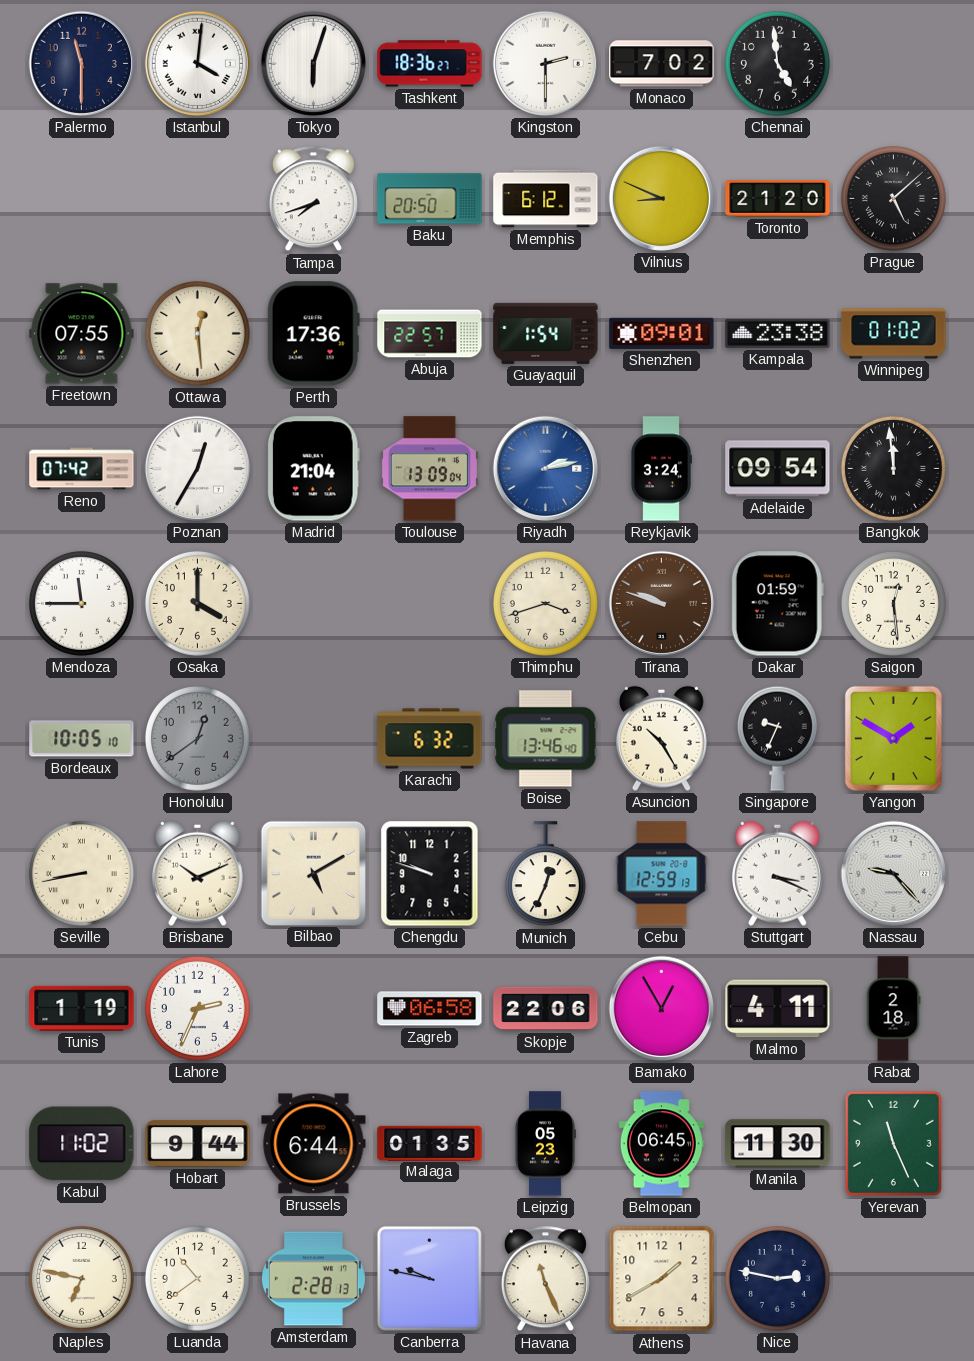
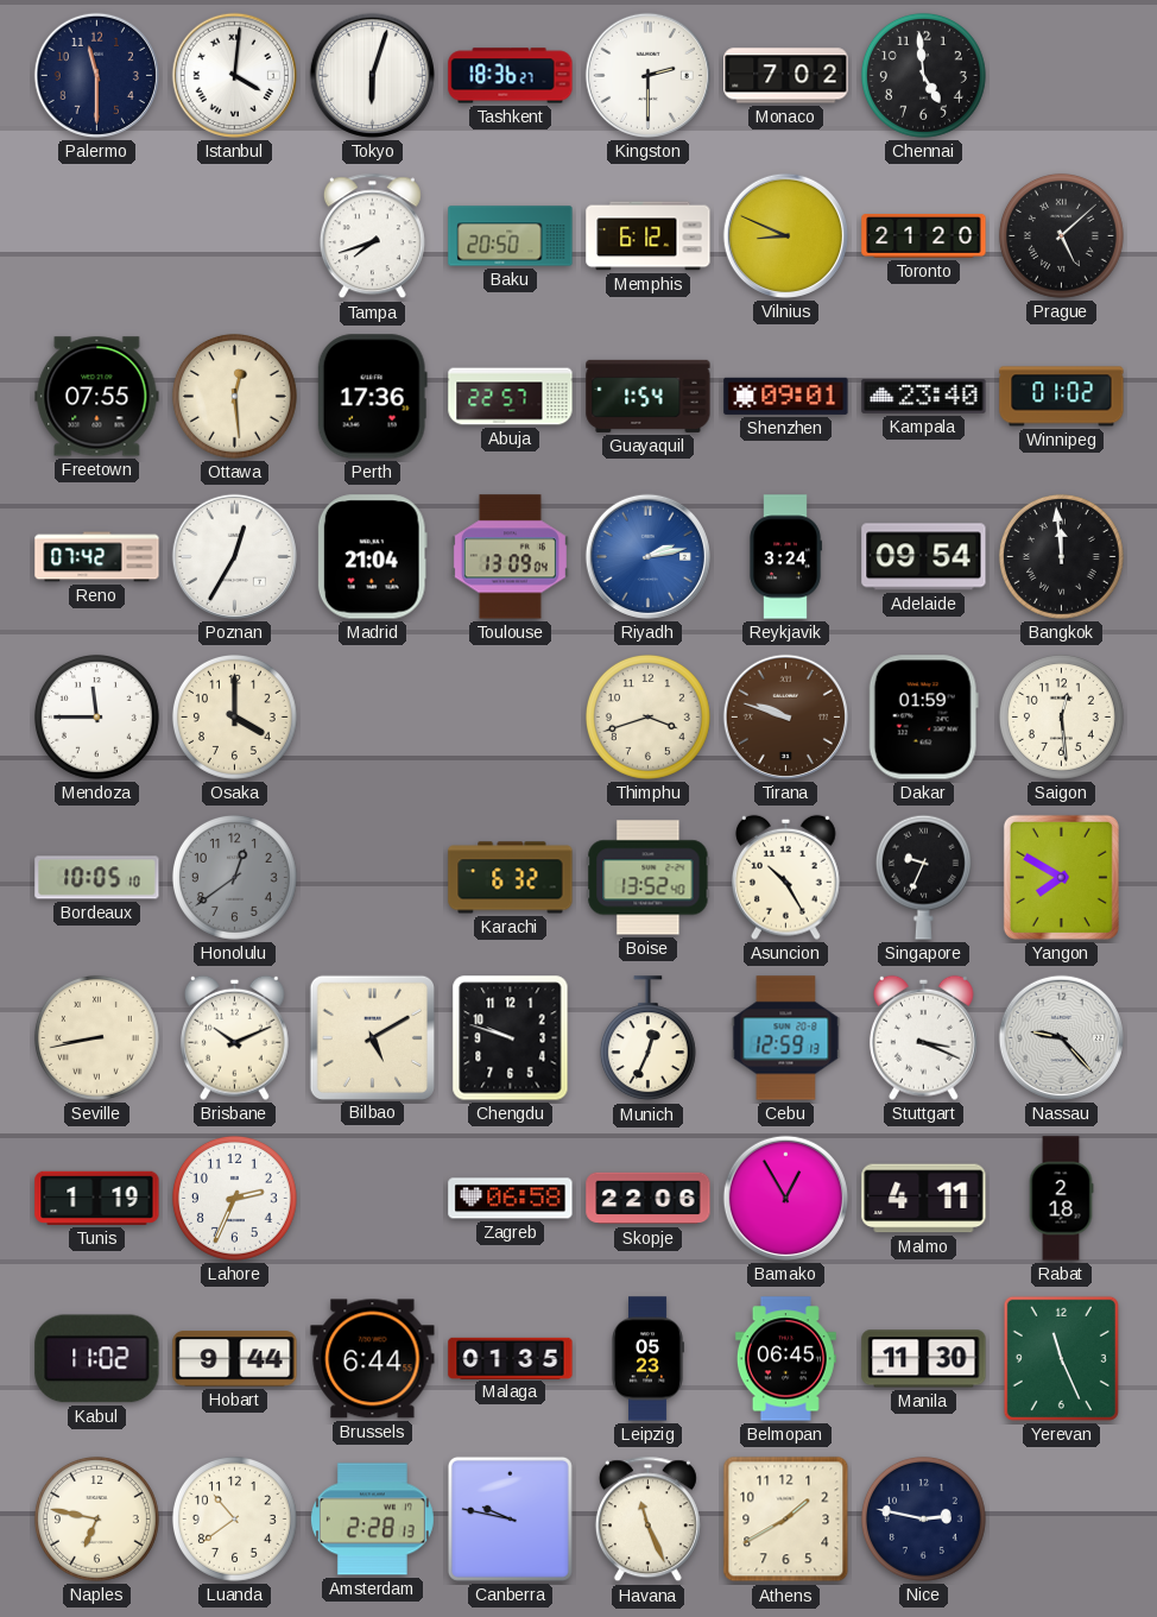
Kampala: 23:38 -> 23:40
Boise: 13:46 -> 13:52
Yangon: 1:50 -> 7:50
